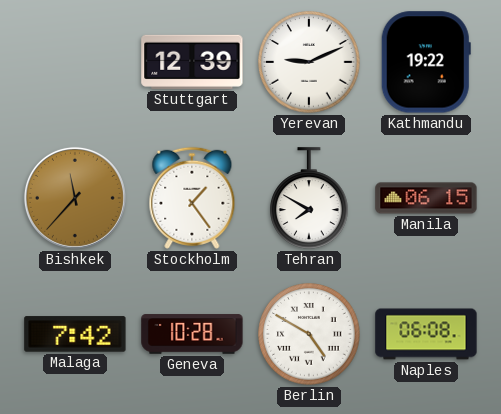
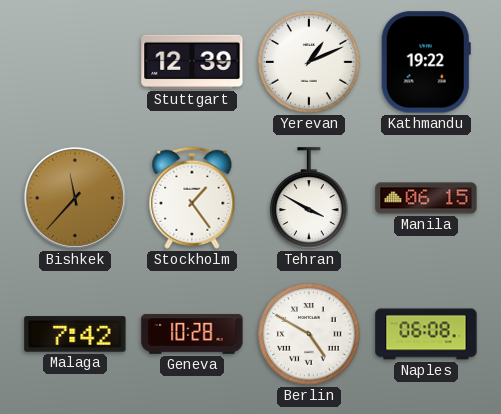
Yerevan: 9:11 -> 1:11
Tehran: 7:50 -> 3:50
